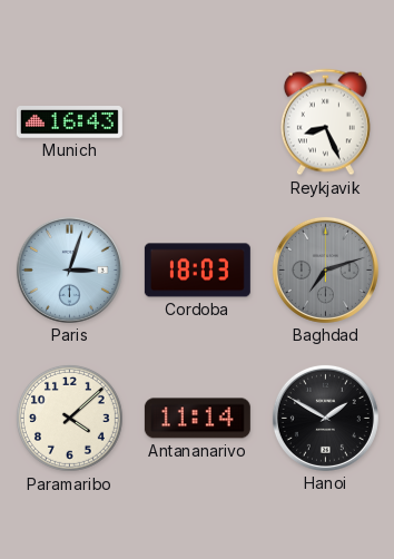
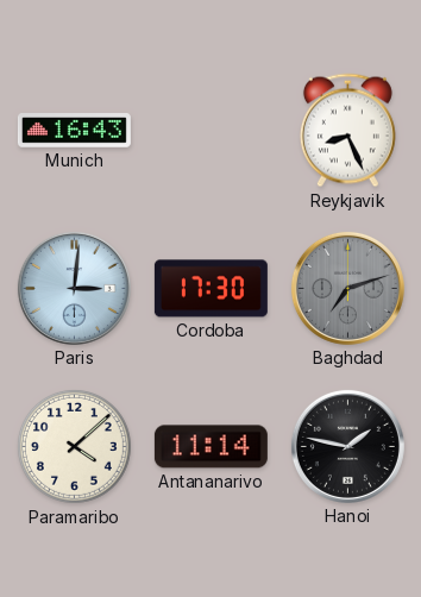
Paris: 3:03 -> 3:01
Cordoba: 18:03 -> 17:30
Hanoi: 1:50 -> 1:47
